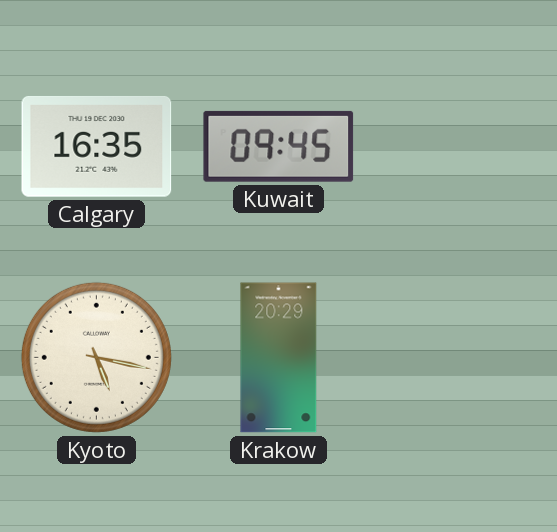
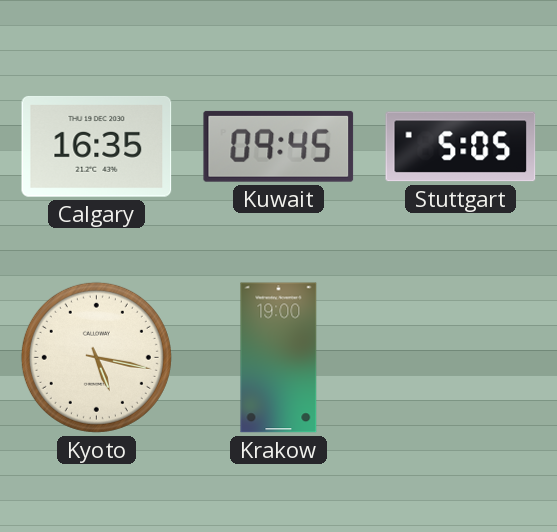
Stuttgart: none -> 5:05
Krakow: 20:29 -> 19:00
